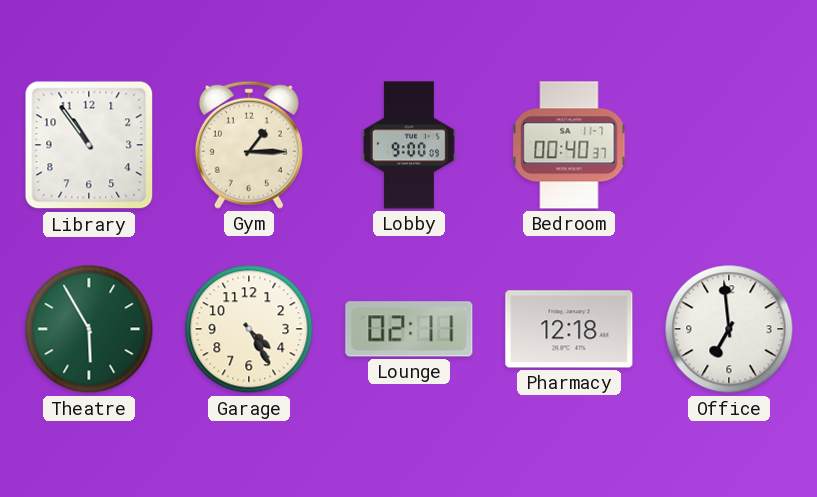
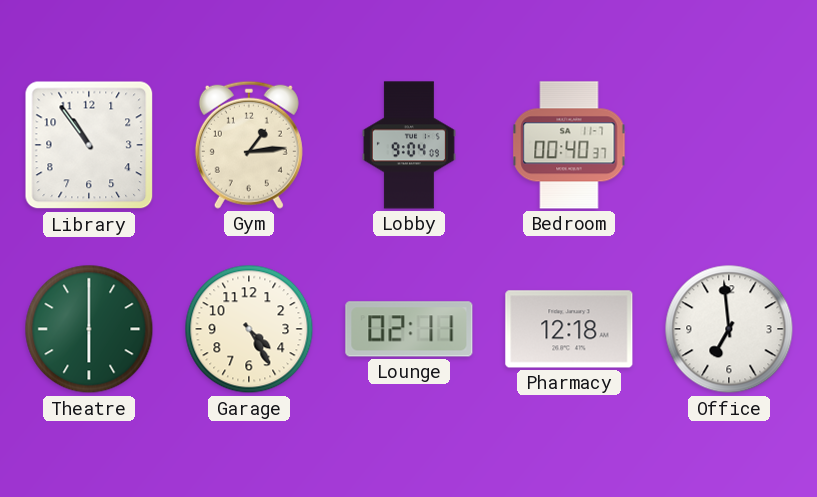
Gym: 1:15 -> 1:14
Lobby: 9:00 -> 9:04
Theatre: 5:55 -> 6:00
